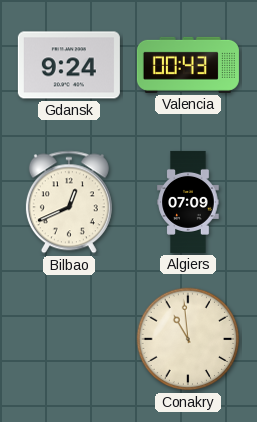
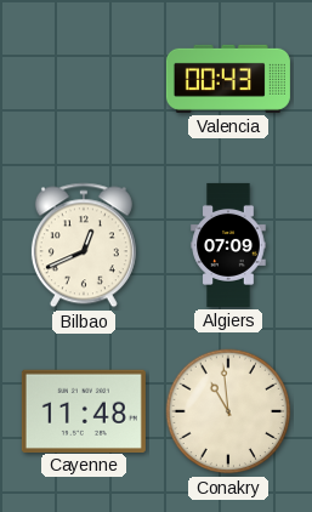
Gdansk: 9:24 -> none
Cayenne: none -> 11:48
